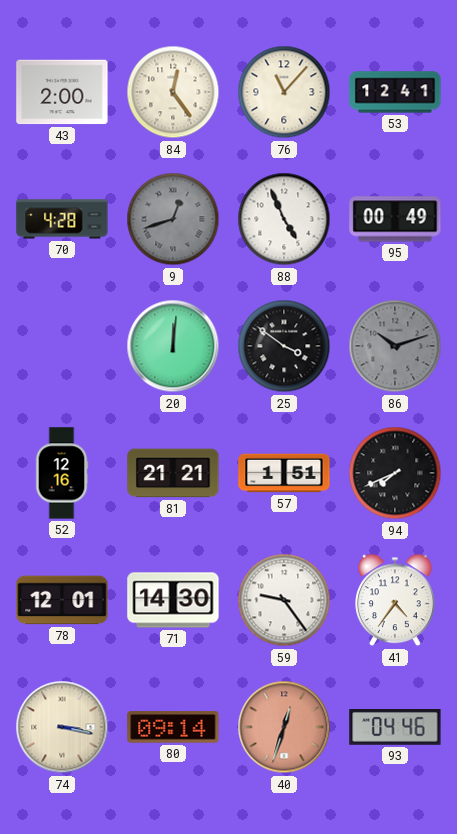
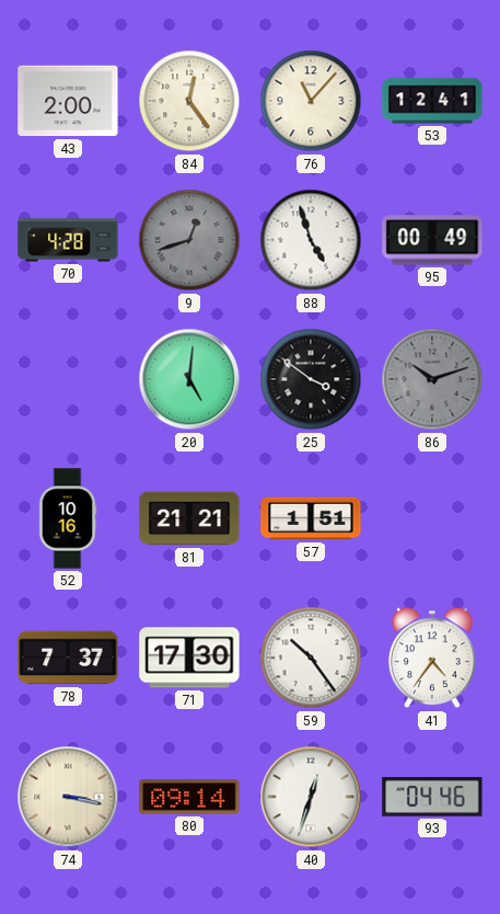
88: 4:56 -> 4:57
20: 12:01 -> 5:01
52: 12:16 -> 10:16
94: 7:41 -> none
78: 12:01 -> 7:37
71: 14:30 -> 17:30
59: 9:24 -> 10:24
40 dial: salmon -> white
